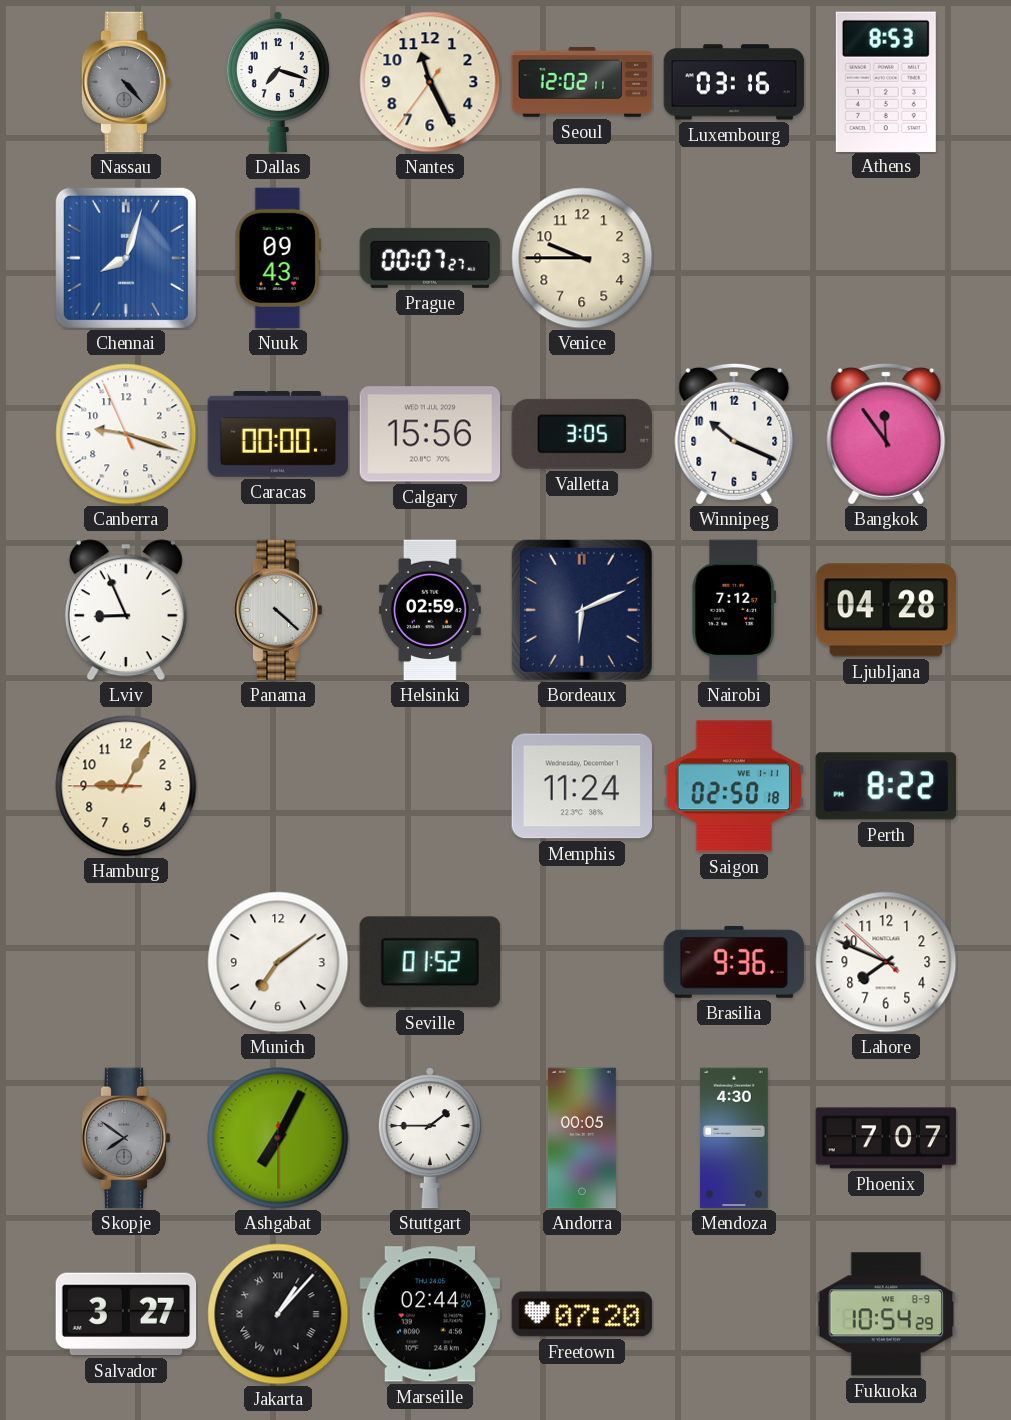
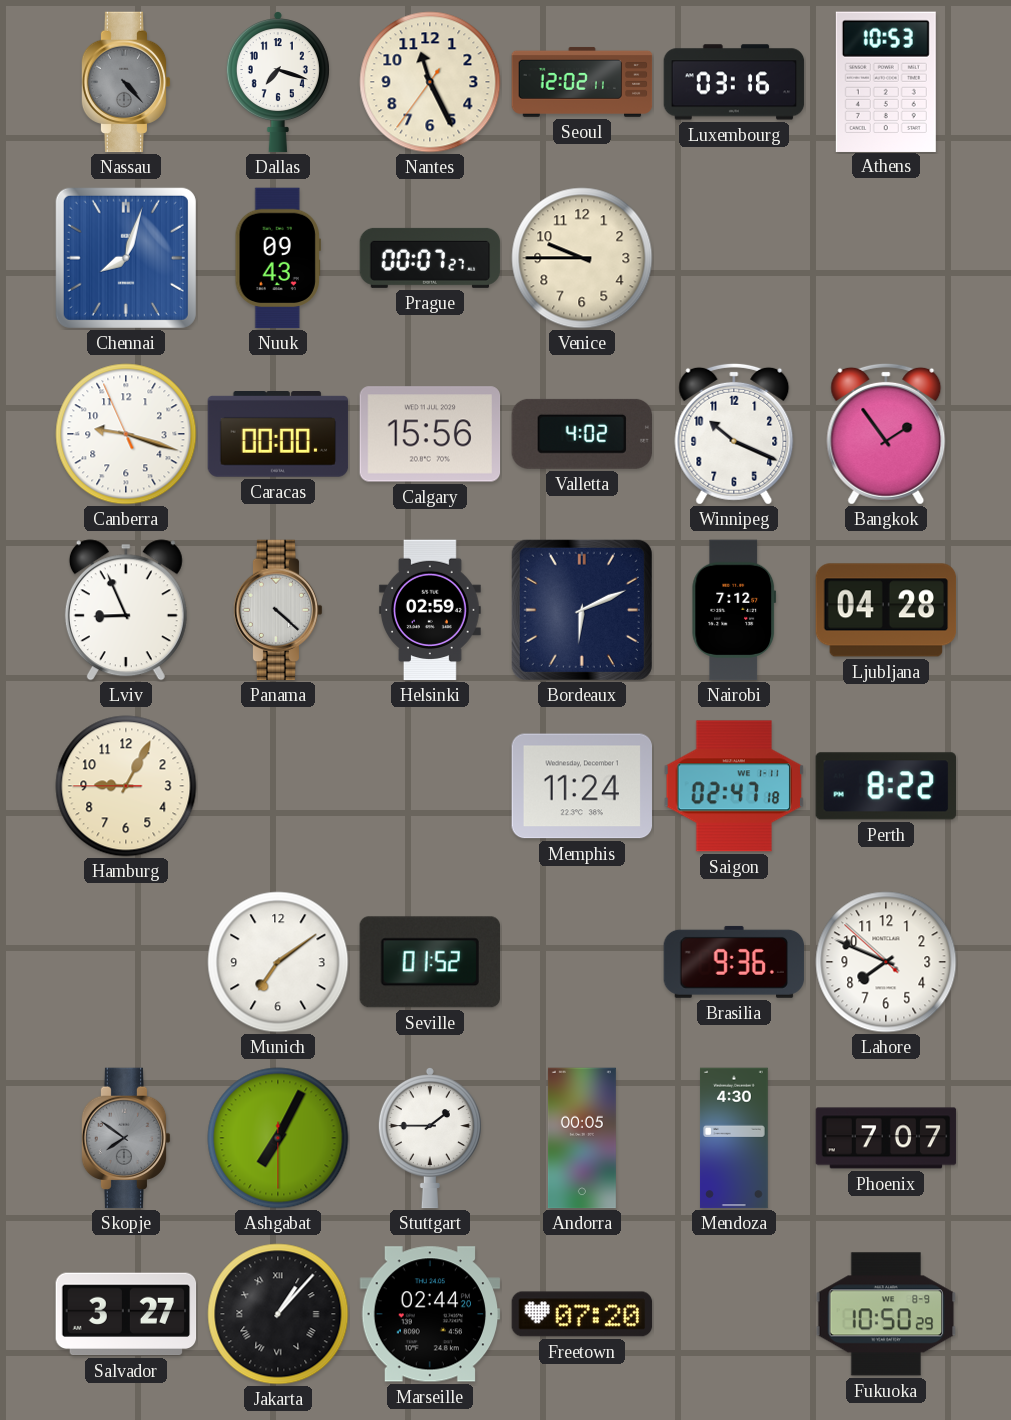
Athens: 8:53 -> 10:53
Valletta: 3:05 -> 4:02
Bangkok: 11:54 -> 1:54
Saigon: 02:50 -> 02:47
Fukuoka: 10:54 -> 10:50
